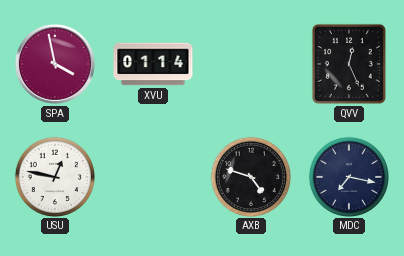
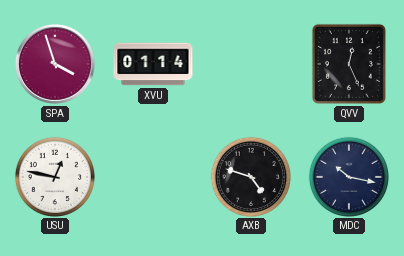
SPA: 3:58 -> 3:57
MDC: 7:17 -> 10:17
